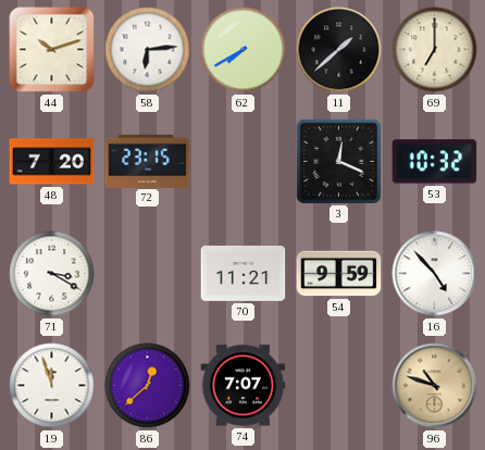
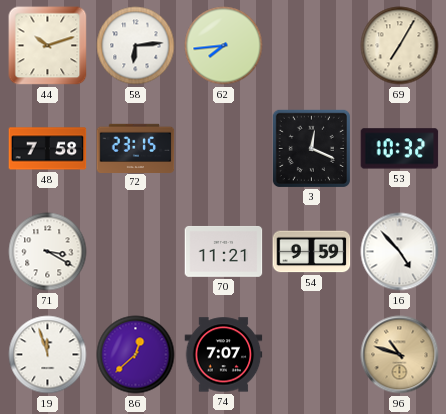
62: 7:40 -> 7:44
11: 1:38 -> none
69: 7:00 -> 7:05
48: 7:20 -> 7:58
